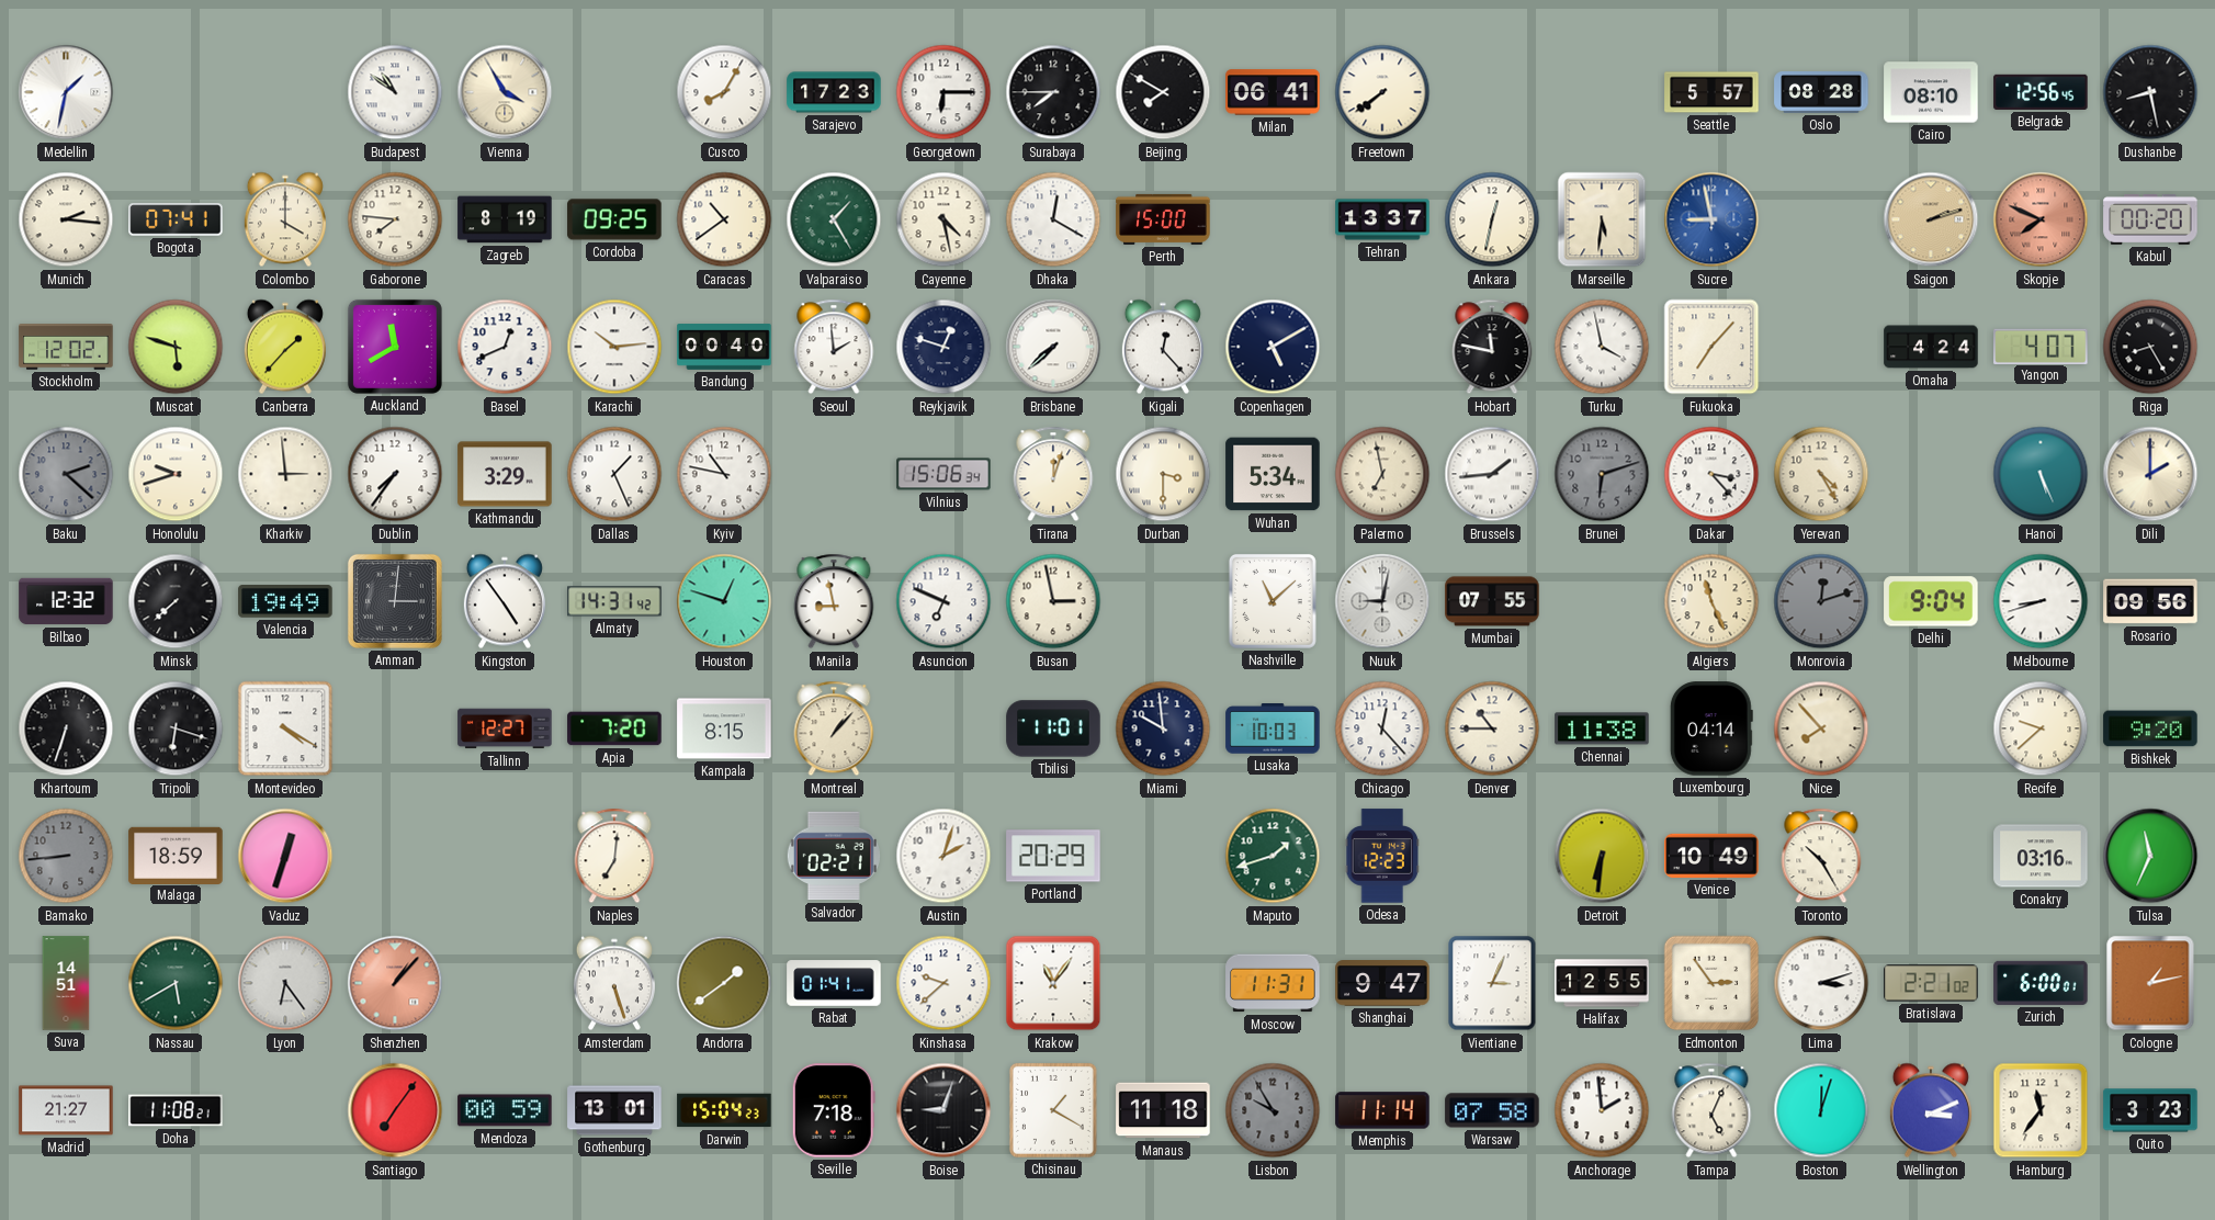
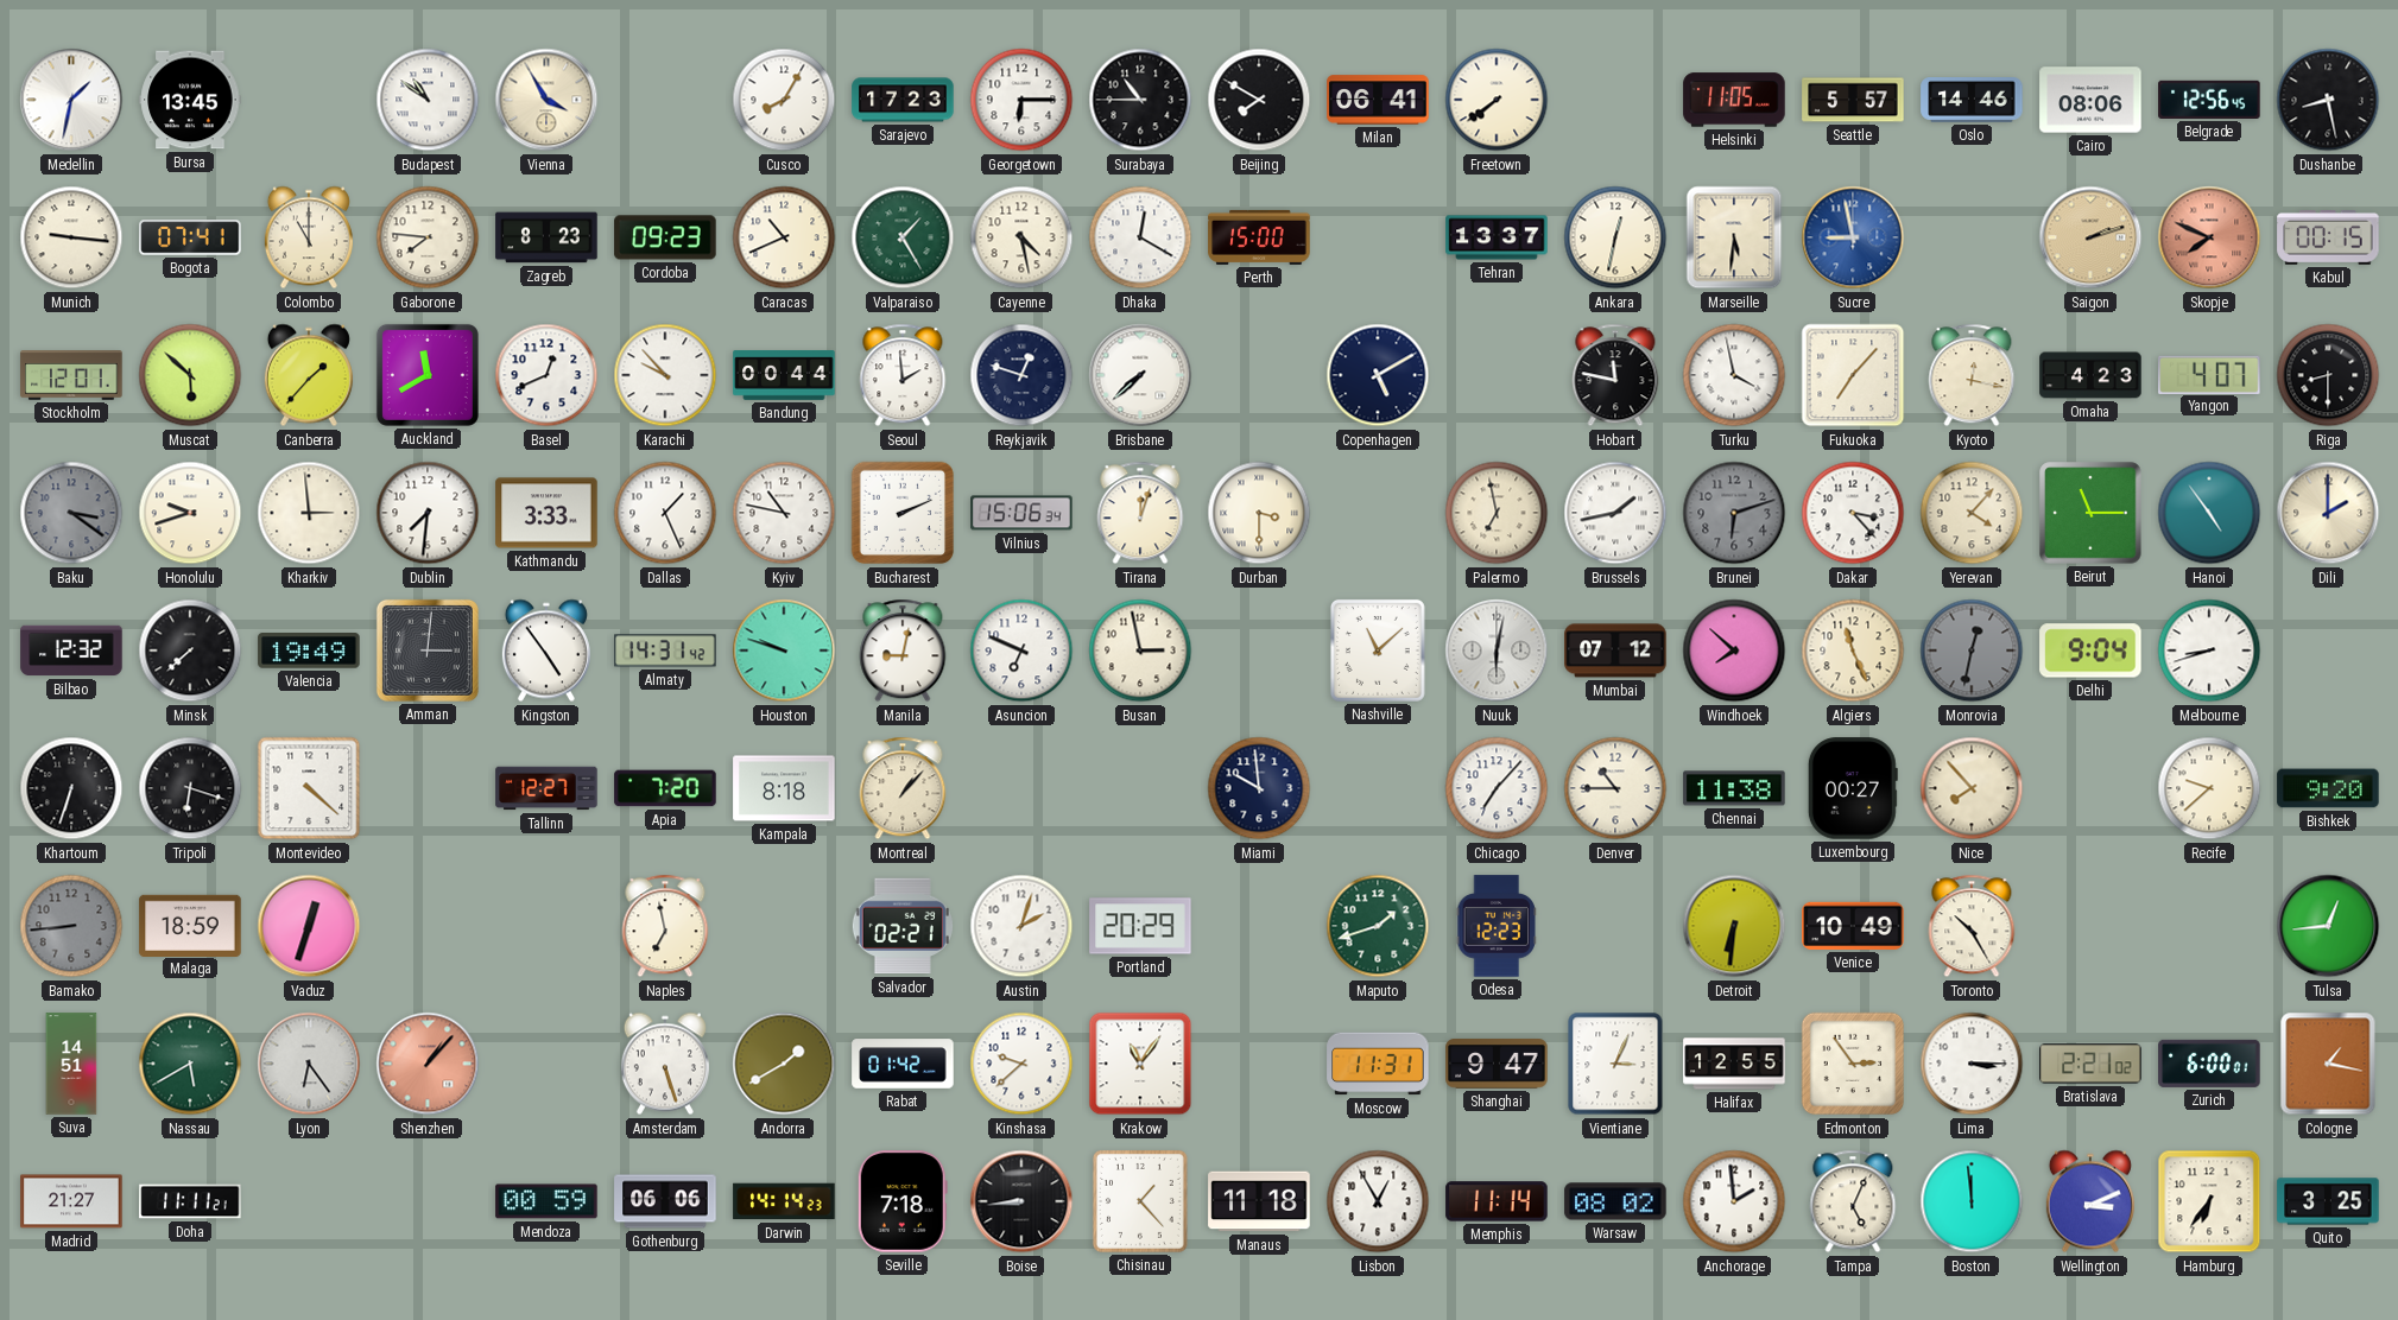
Bursa: none -> 13:45
Surabaya: 7:45 -> 10:45
Helsinki: none -> 11:05
Oslo: 08:28 -> 14:46
Cairo: 08:10 -> 08:06
Munich: 2:16 -> 9:16
Colombo: 4:00 -> 11:00
Zagreb: 8:19 -> 8:23
Cordoba: 09:25 -> 09:23
Caracas: 10:39 -> 10:41
Kabul: 00:20 -> 00:15
Stockholm: 12:02 -> 12:01
Muscat: 5:48 -> 5:52
Karachi: 10:14 -> 9:53
Bandung: 00:40 -> 00:44
Kigali: 12:23 -> none
Kyoto: none -> 12:17
Omaha: 4:24 -> 4:23
Riga: 8:25 -> 8:30
Baku: 2:22 -> 3:21
Dublin: 7:36 -> 7:31
Kathmandu: 3:29 -> 3:33
Bucharest: none -> 2:11
Wuhan: 5:34 -> none
Brussels: 1:44 -> 1:43
Yerevan: 4:25 -> 4:07
Beirut: none -> 11:15
Hanoi: 5:26 -> 4:54
Houston: 12:48 -> 9:48
Manila: 8:58 -> 9:02
Nuuk: 9:02 -> 6:02
Mumbai: 07:55 -> 07:12
Windhoek: none -> 7:52
Monrovia: 12:12 -> 12:32
Rosario: 09:56 -> none
Montevideo: 4:20 -> 4:22
Kampala: 8:15 -> 8:18
Tbilisi: 11:01 -> none
Lusaka: 10:03 -> none
Chicago: 12:23 -> 7:07
Luxembourg: 04:14 -> 00:27
Naples: 7:01 -> 6:58
Conakry: 03:16 -> none
Tulsa: 11:34 -> 12:44
Andorra: 1:39 -> 1:40
Rabat: 01:41 -> 01:42
Lima: 3:12 -> 3:15
Cologne: 1:13 -> 1:17
Doha: 11:08 -> 11:11
Santiago: 7:06 -> none
Gothenburg: 13:01 -> 06:06
Darwin: 15:04 -> 14:14
Boise: 9:03 -> 8:44
Chisinau: 1:20 -> 1:23
Lisbon: 9:55 -> 12:55
Lisbon dial: grey -> white
Warsaw: 07:58 -> 08:02
Boston: 12:03 -> 11:59
Hamburg: 11:36 -> 6:36
Quito: 3:23 -> 3:25
